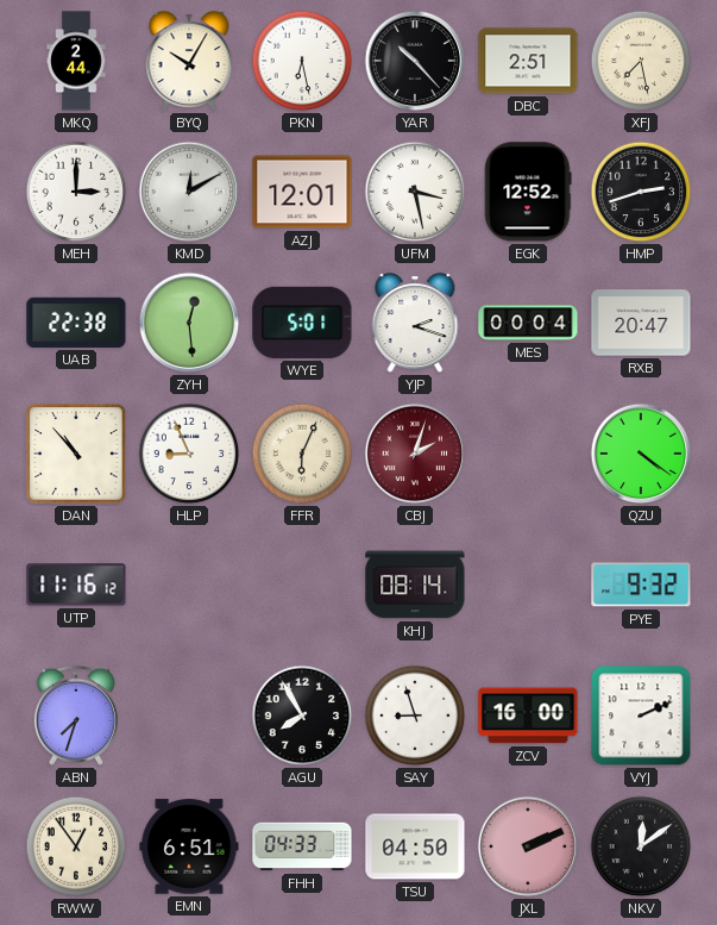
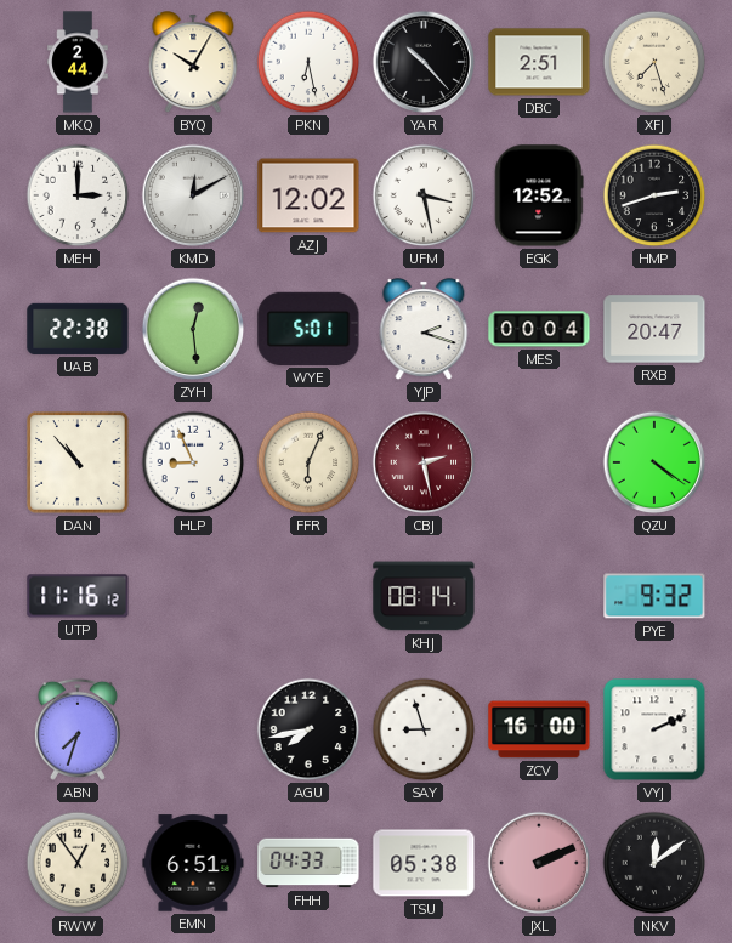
XFJ: 7:28 -> 7:27
AZJ: 12:01 -> 12:02
CBJ: 2:03 -> 2:28
AGU: 7:55 -> 7:43
TSU: 04:50 -> 05:38
